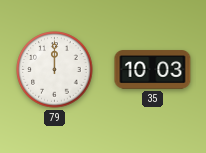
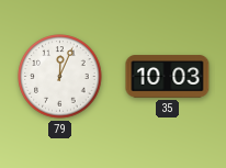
79: 12:00 -> 12:04
